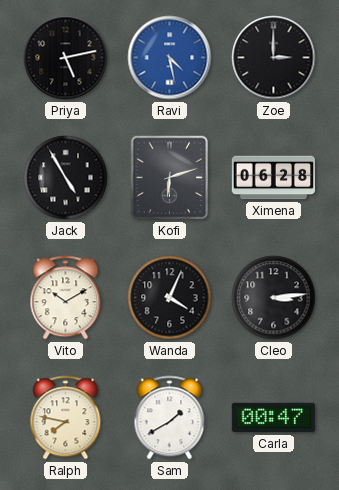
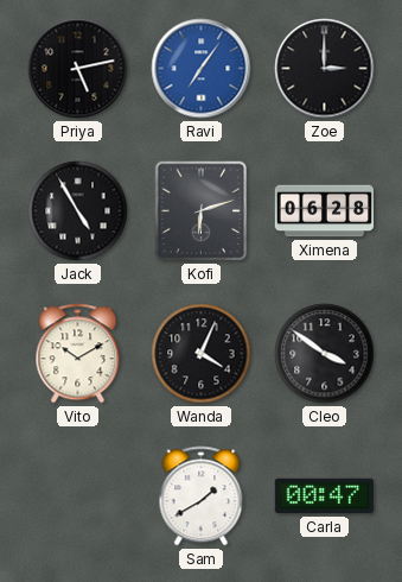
Ravi: 4:28 -> 7:06
Cleo: 3:14 -> 3:51
Ralph: 7:47 -> none
